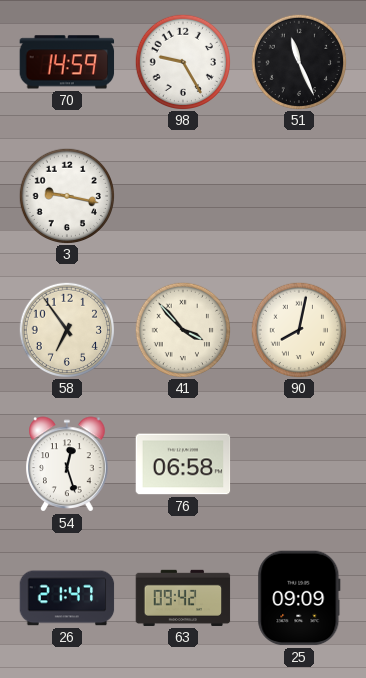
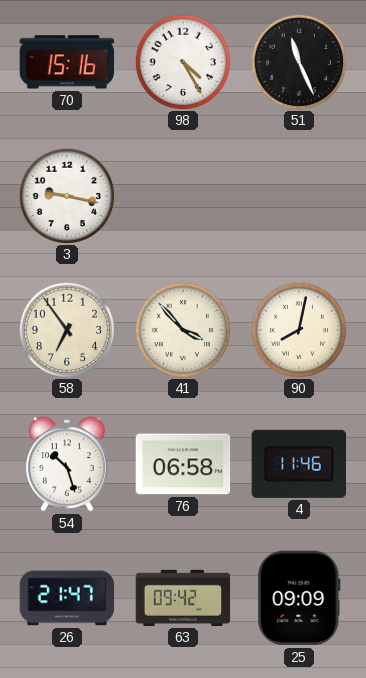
70: 14:59 -> 15:16
98: 9:25 -> 4:25
54: 12:27 -> 10:27
4: none -> 11:46
